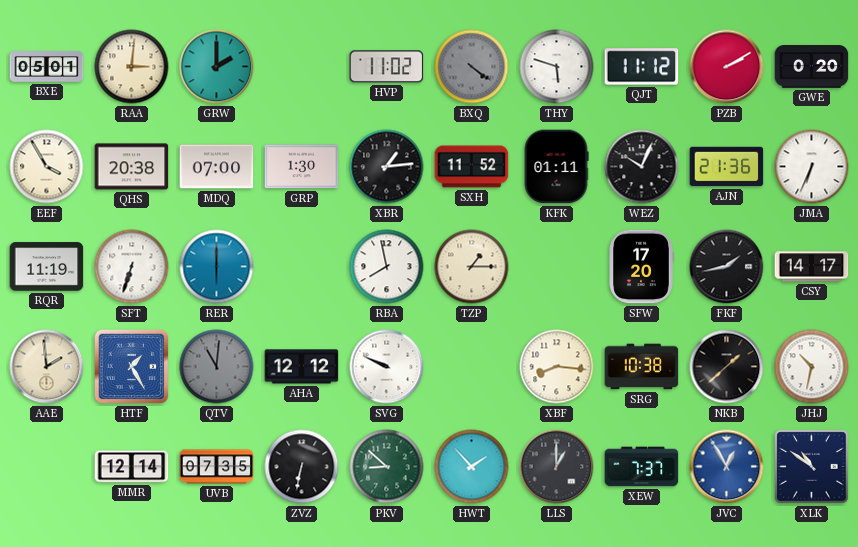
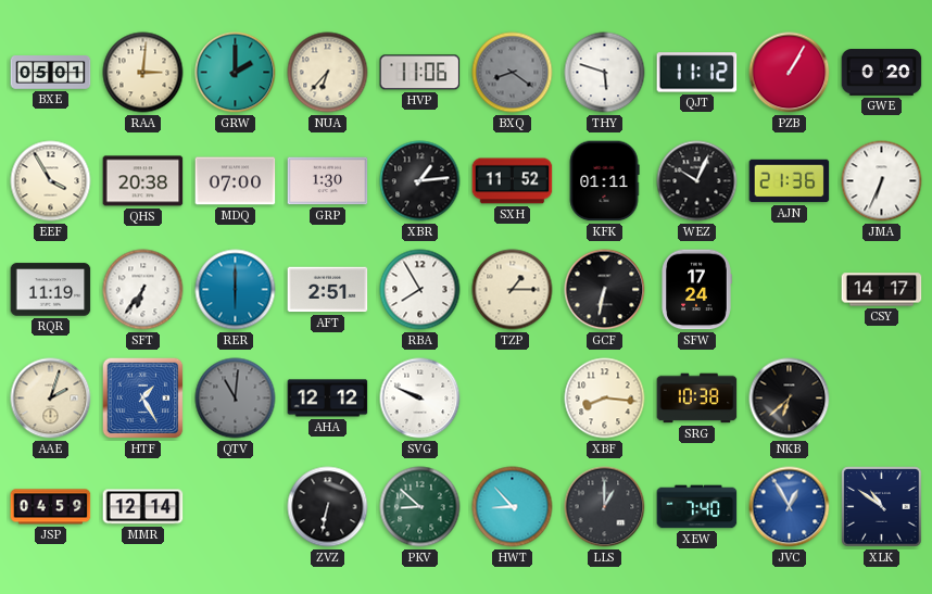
NUA: none -> 6:37
HVP: 11:02 -> 11:06
BXQ: 4:21 -> 8:21
PZB: 2:10 -> 1:05
SFT: 6:33 -> 6:36
AFT: none -> 2:51
RBA: 7:58 -> 7:55
GCF: none -> 6:32
SFW: 17:20 -> 17:24
FKF: 1:43 -> none
AAE: 1:59 -> 2:03
NKB: 1:38 -> 6:38
JHJ: 10:32 -> none
JSP: none -> 04:59
UVB: 07:35 -> none
HWT: 1:53 -> 8:53
XEW: 7:37 -> 7:40
